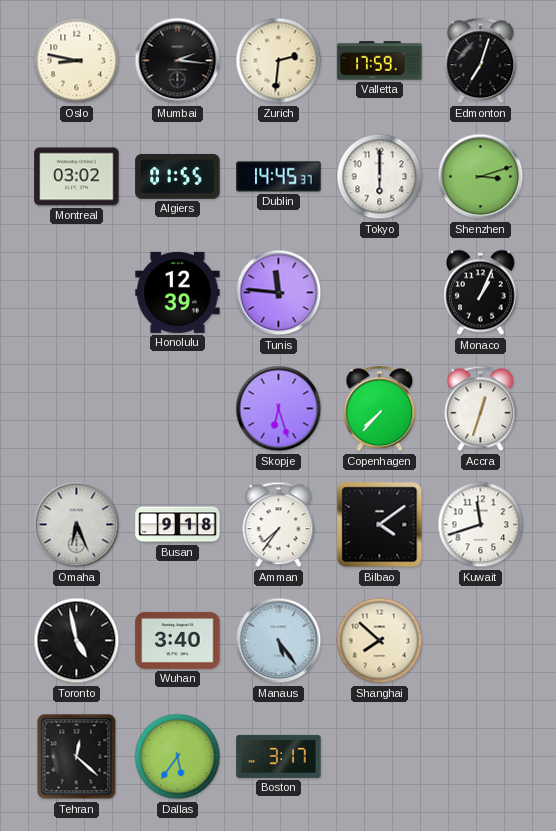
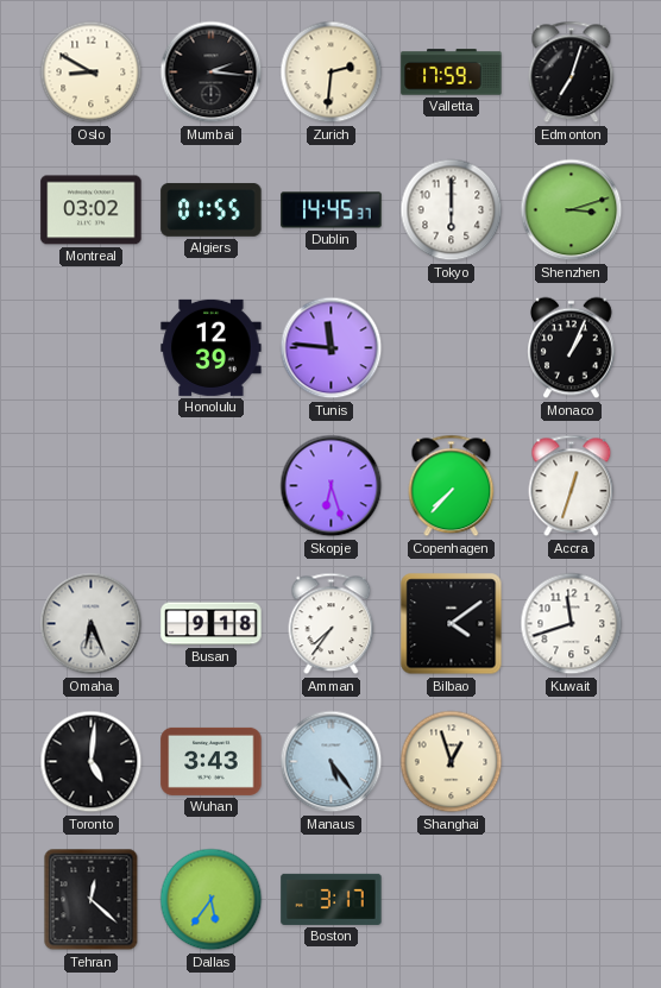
Oslo: 8:47 -> 8:50
Toronto: 4:58 -> 5:01
Wuhan: 3:40 -> 3:43
Shanghai: 7:52 -> 12:57
